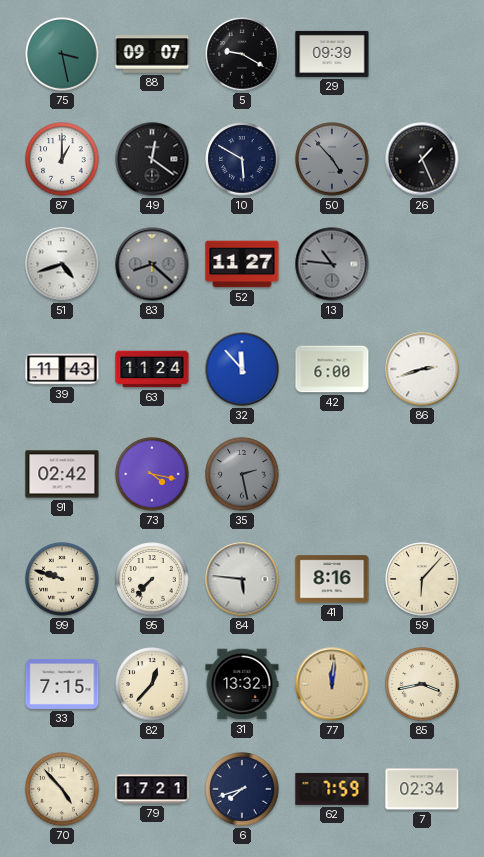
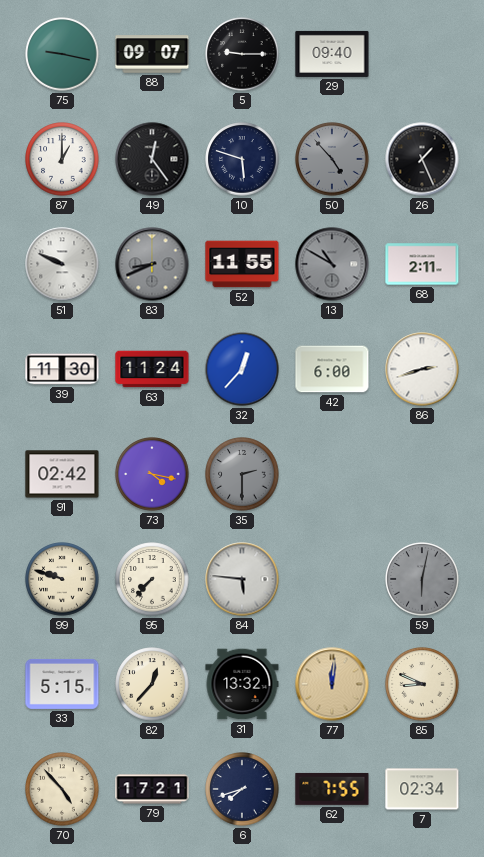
75: 3:28 -> 9:17
5: 9:20 -> 9:15
29: 09:39 -> 09:40
49: 12:21 -> 12:24
10: 5:50 -> 5:48
51: 4:42 -> 9:49
83: 8:22 -> 8:41
52: 11:27 -> 11:55
13: 10:46 -> 10:50
68: none -> 2:11
39: 11:43 -> 11:30
32: 11:53 -> 12:37
35: 2:28 -> 2:30
41: 8:16 -> none
59: 6:07 -> 6:02
59 dial: cream -> grey
33: 7:15 -> 5:15
85: 3:43 -> 8:49
62: 7:59 -> 7:55
